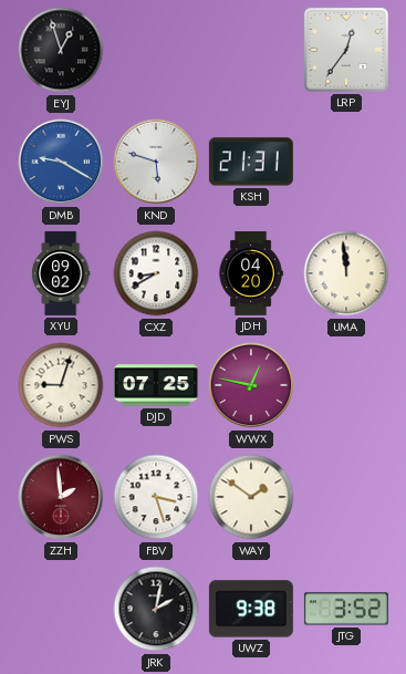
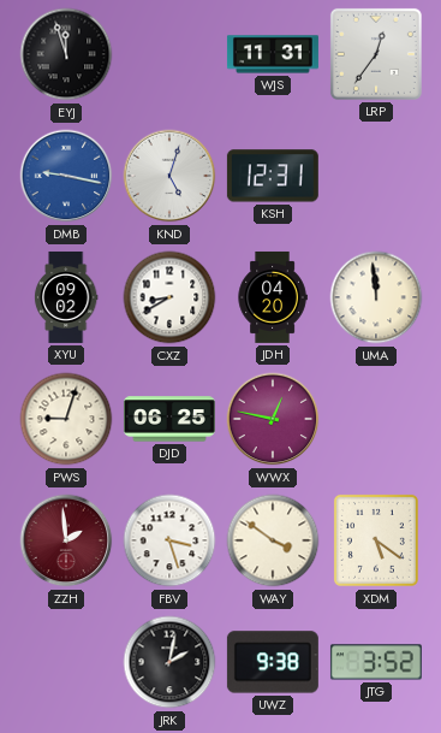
EYJ: 12:57 -> 11:57
WJS: none -> 11:31
DMB: 9:20 -> 9:17
KND: 5:48 -> 5:03
KSH: 21:31 -> 12:31
DJD: 07:25 -> 06:25
WAY: 1:51 -> 3:51
XDM: none -> 5:21
